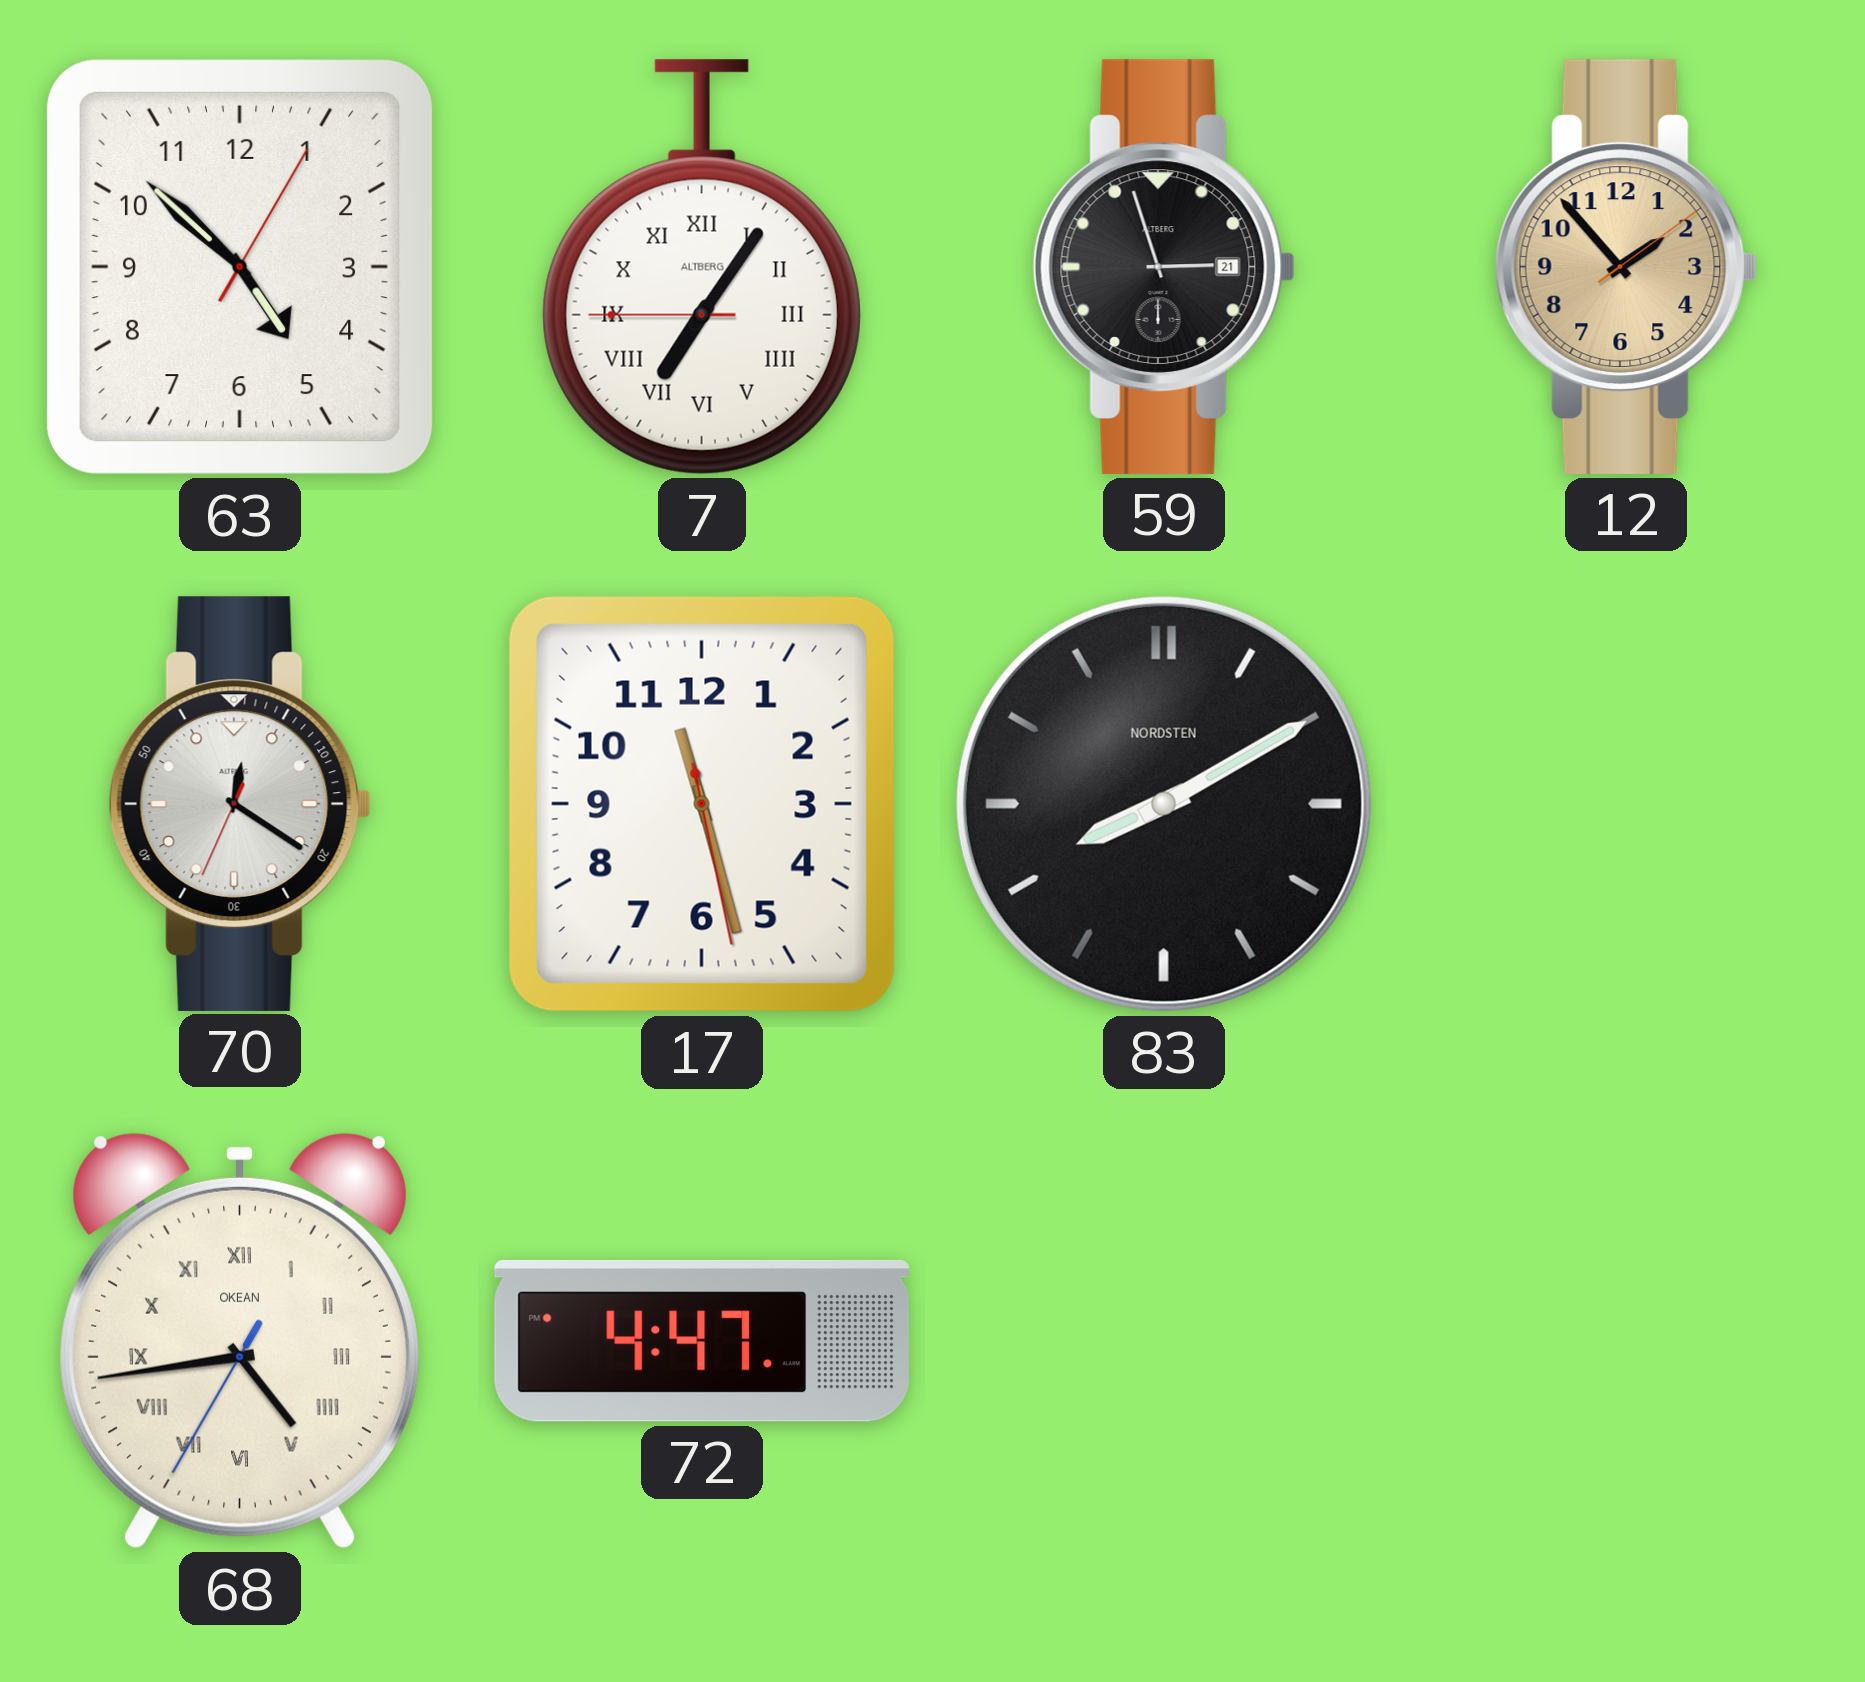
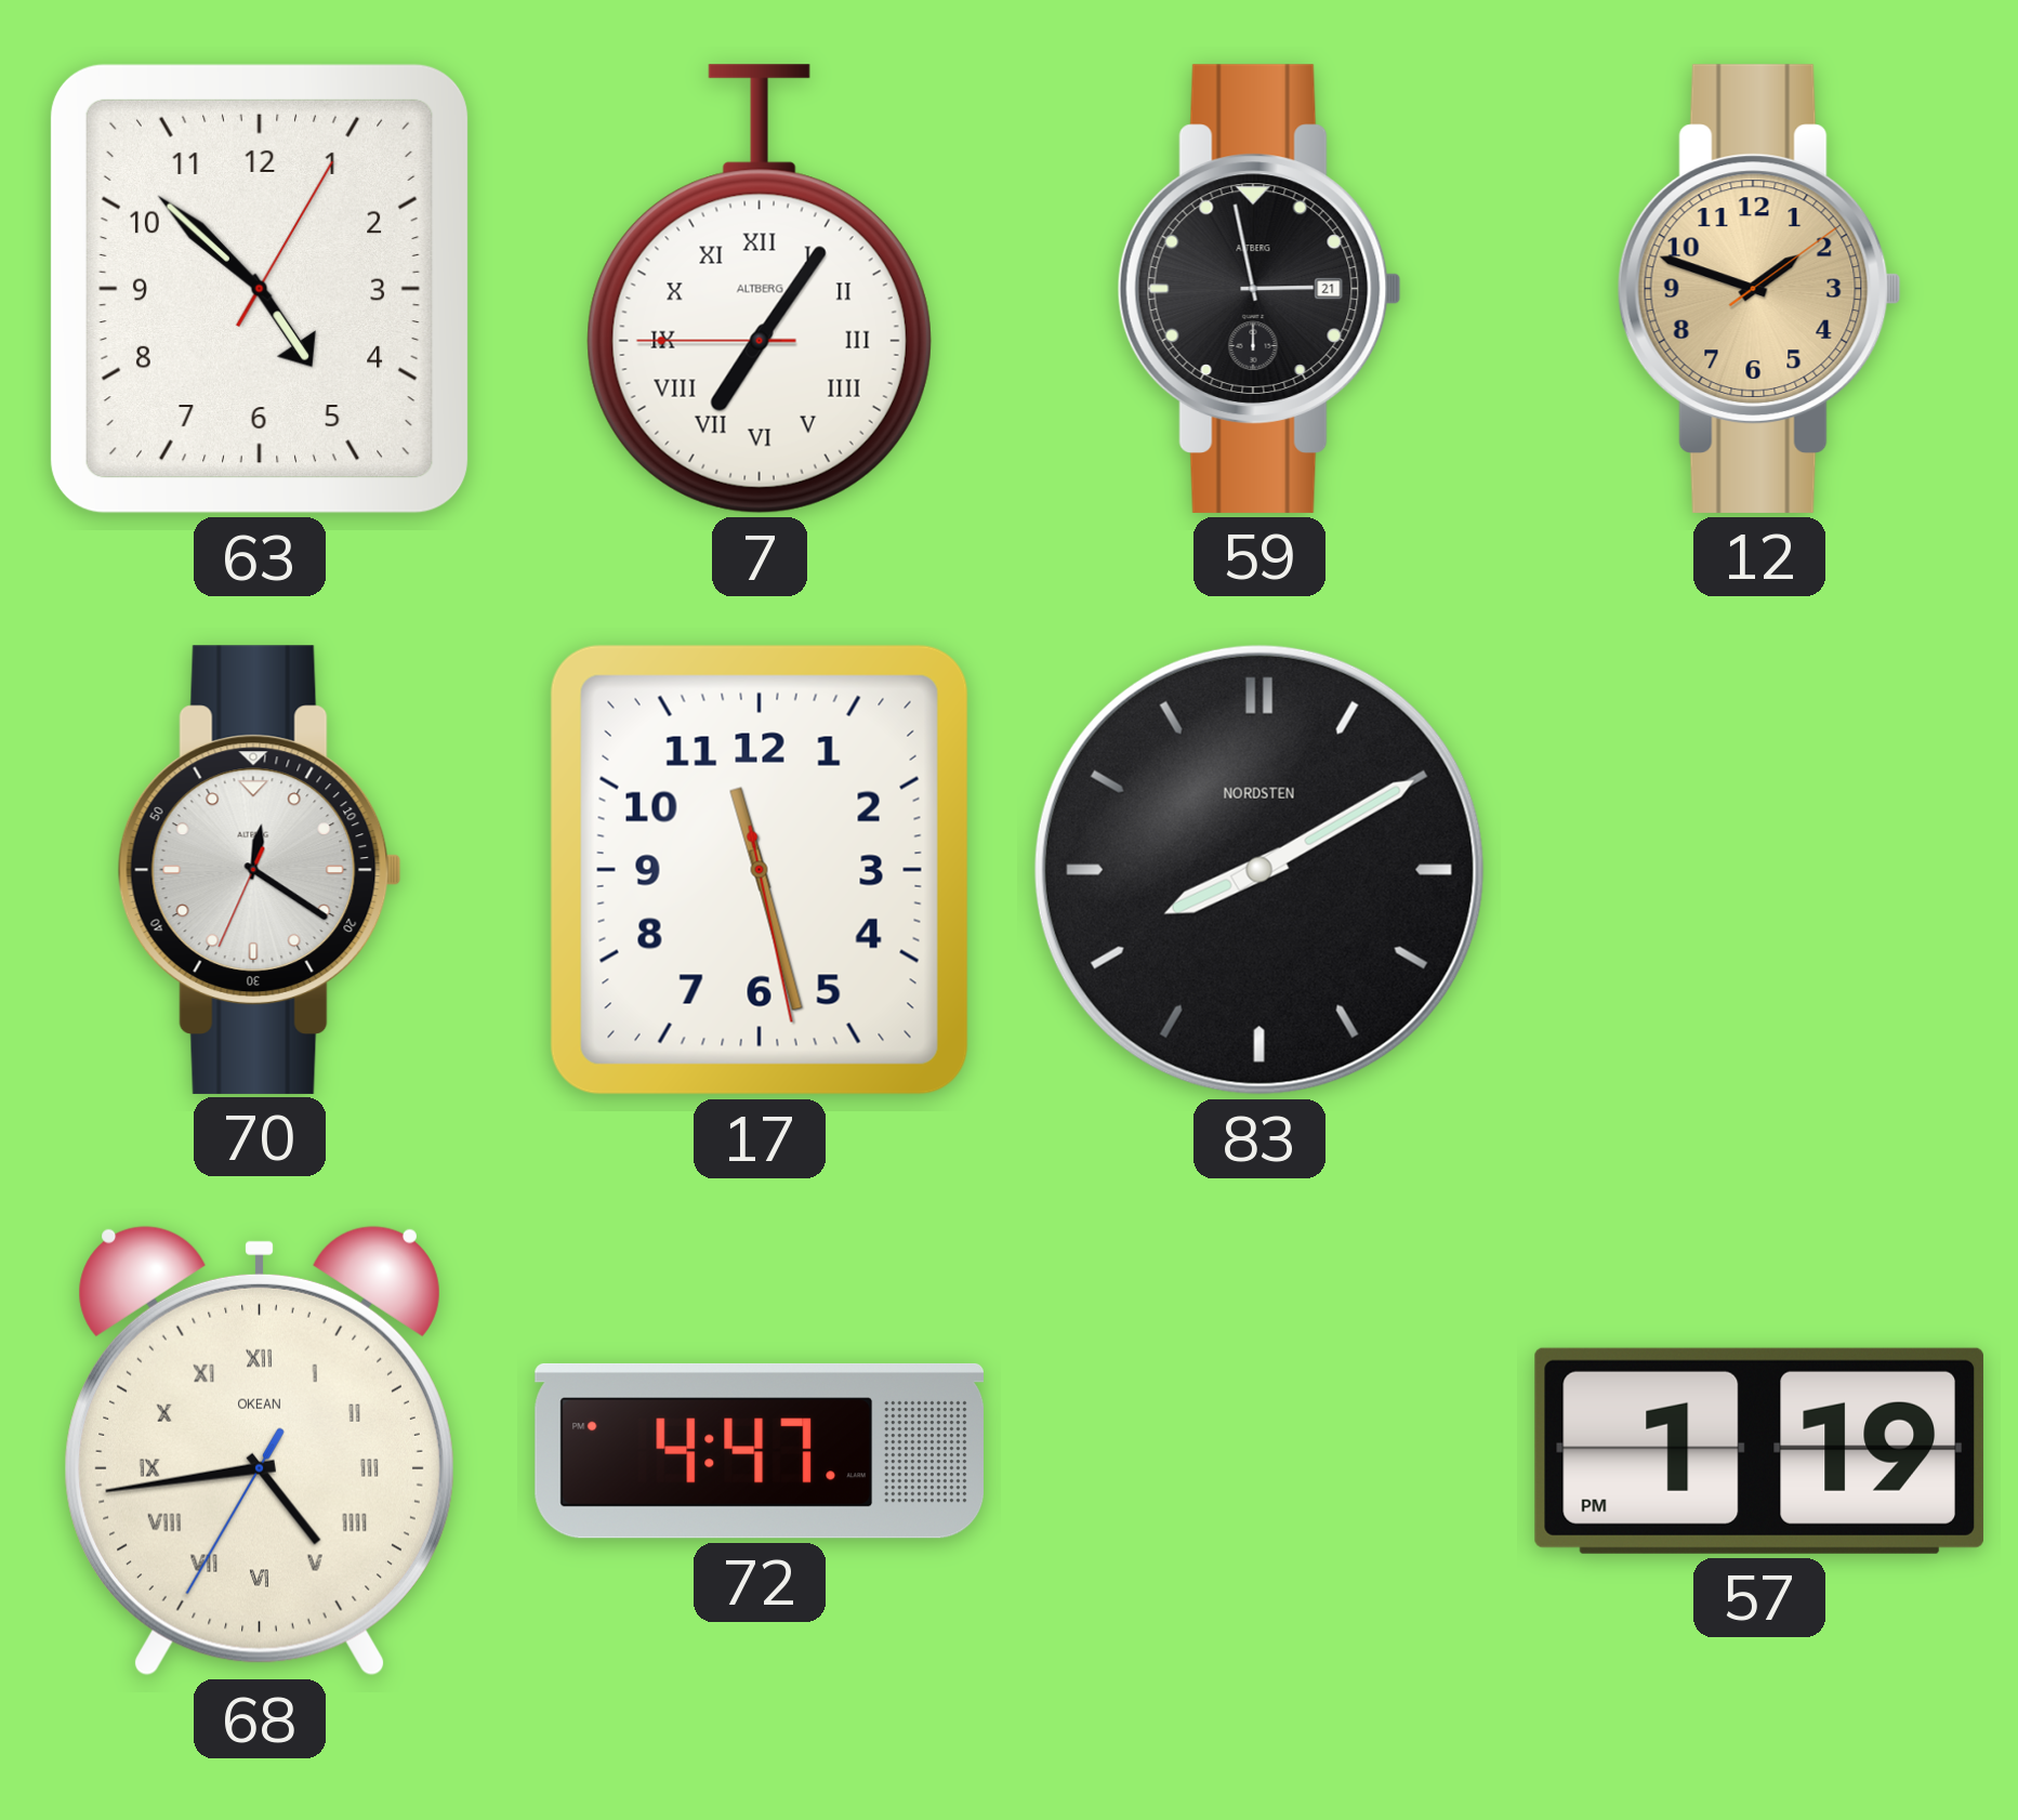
59: 2:57 -> 2:58
12: 1:53 -> 1:48
57: none -> 1:19
